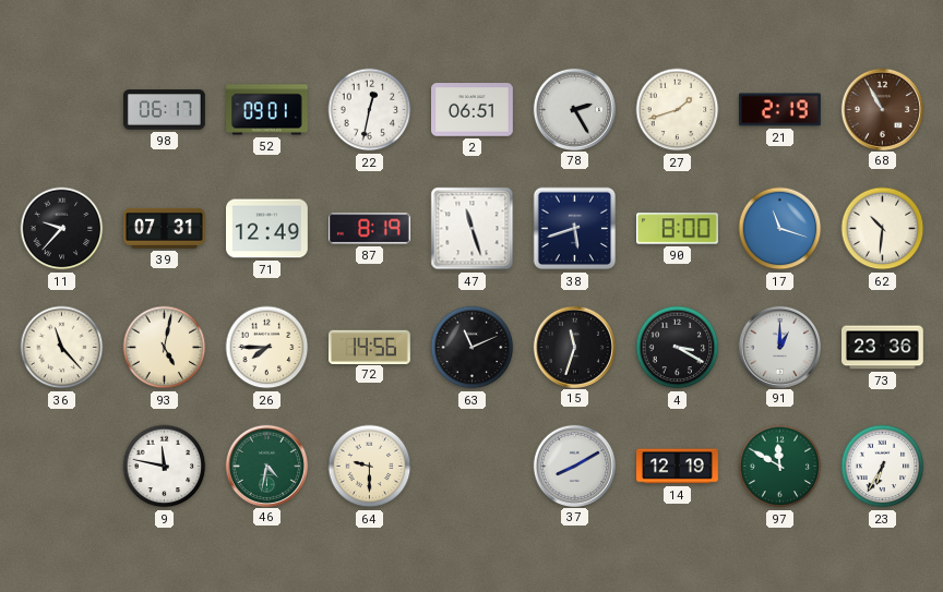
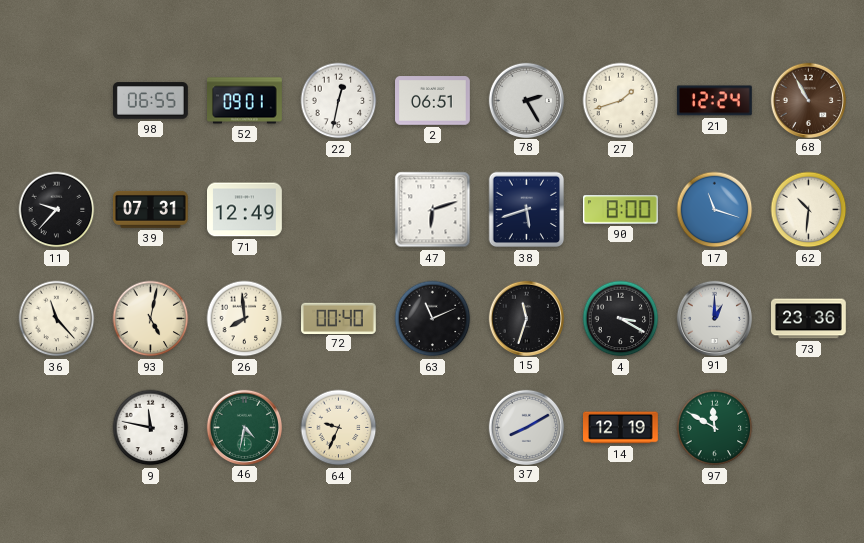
98: 06:17 -> 06:55
21: 2:19 -> 12:24
87: 8:19 -> none
47: 11:27 -> 6:12
26: 7:45 -> 7:59
72: 14:56 -> 00:40
64: 9:30 -> 9:34
23: 6:35 -> none
